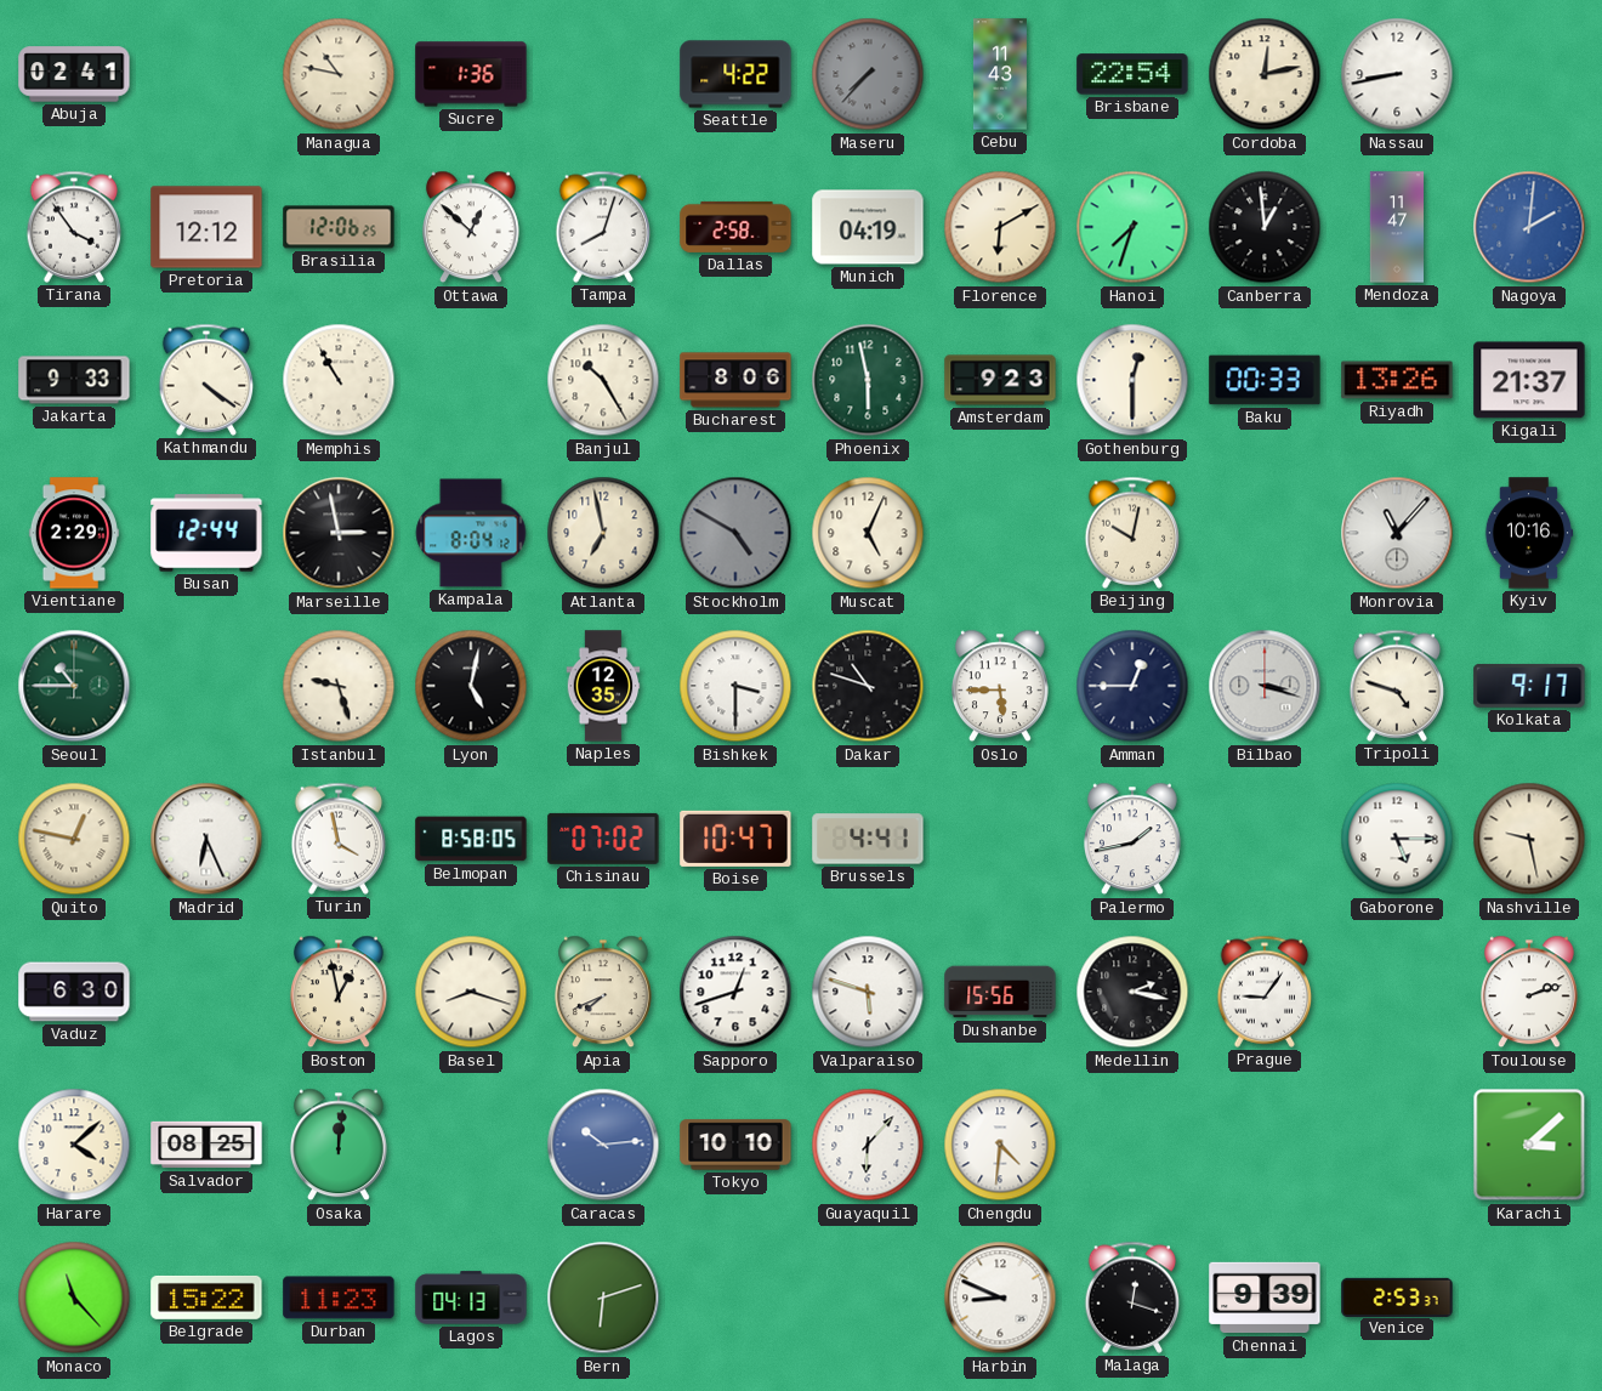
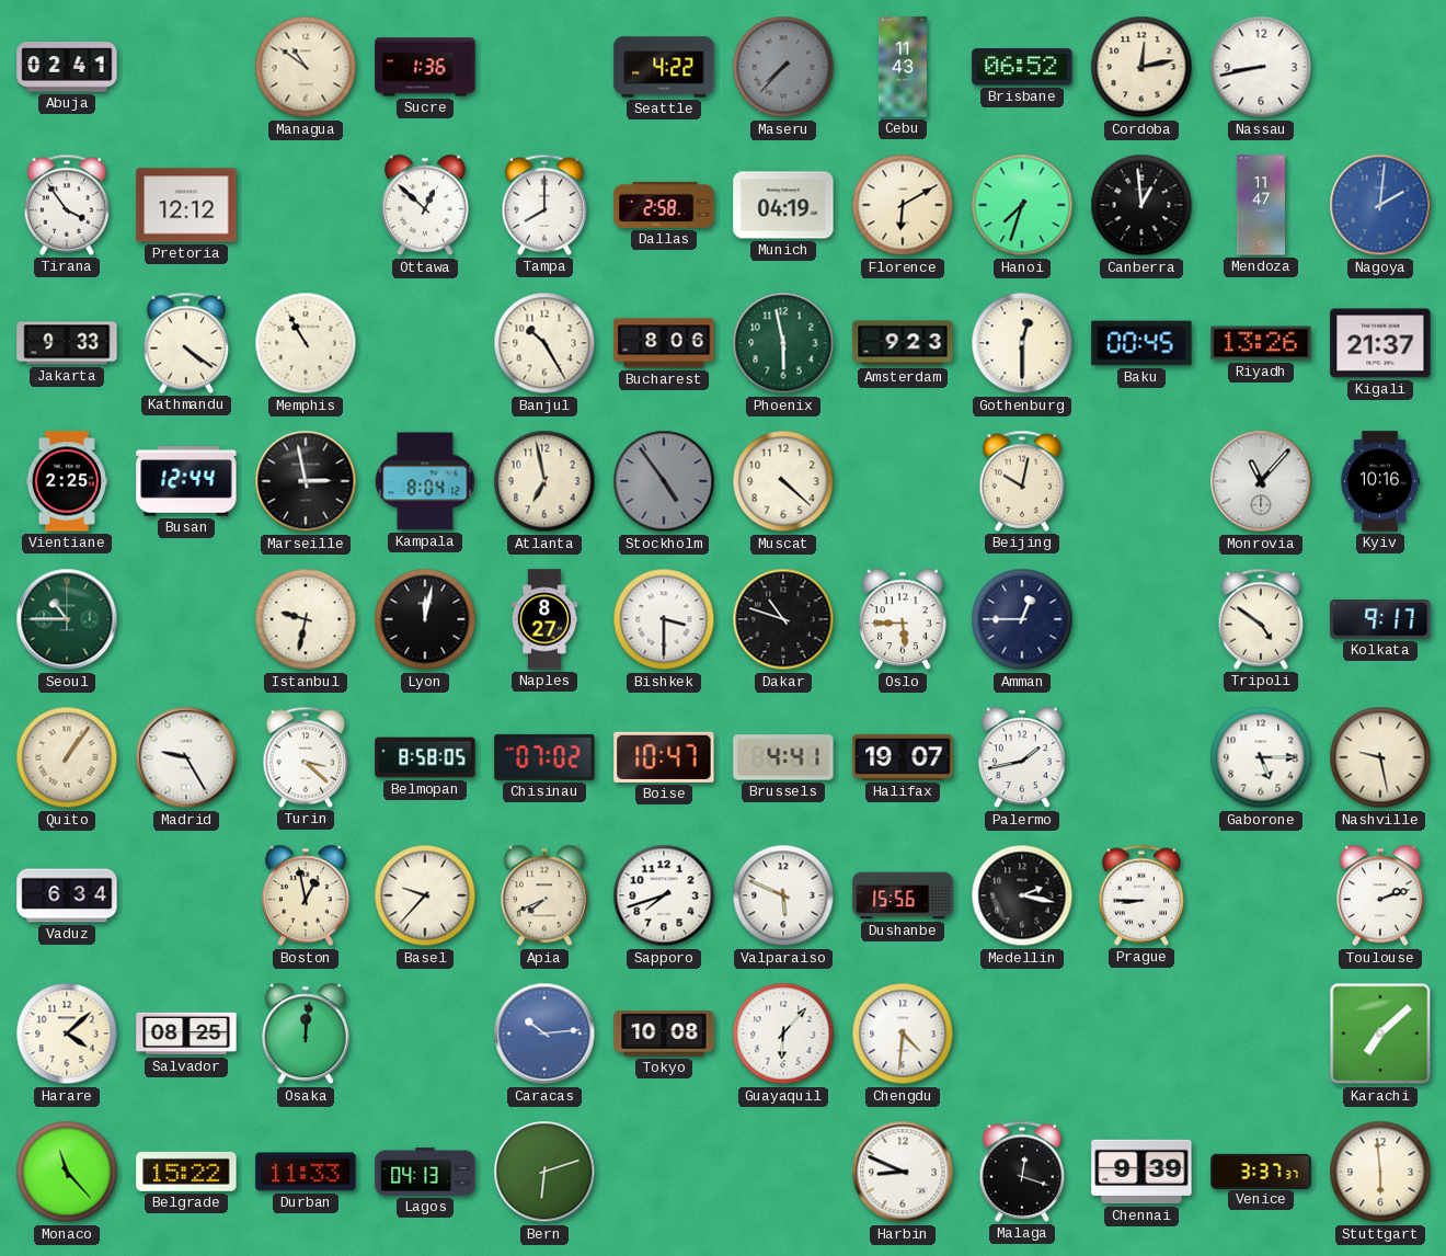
Managua: 10:47 -> 10:51
Brisbane: 22:54 -> 06:52
Brasilia: 12:06 -> none
Tampa: 8:03 -> 8:00
Baku: 00:33 -> 00:45
Vientiane: 2:29 -> 2:25
Stockholm: 4:50 -> 4:54
Muscat: 5:04 -> 4:22
Istanbul: 9:27 -> 9:32
Lyon: 5:02 -> 12:02
Naples: 12:35 -> 8:27
Bilbao: 3:18 -> none
Tripoli: 4:48 -> 4:51
Quito: 12:47 -> 1:06
Madrid: 6:26 -> 9:25
Turin: 3:58 -> 3:22
Halifax: none -> 19:07
Vaduz: 6:30 -> 6:34
Basel: 8:18 -> 9:37
Sapporo: 12:42 -> 7:42
Valparaiso: 5:48 -> 5:49
Prague: 9:06 -> 8:45
Tokyo: 10:10 -> 10:08
Karachi: 3:08 -> 7:08
Durban: 11:23 -> 11:33
Venice: 2:53 -> 3:37
Stuttgart: none -> 5:59
